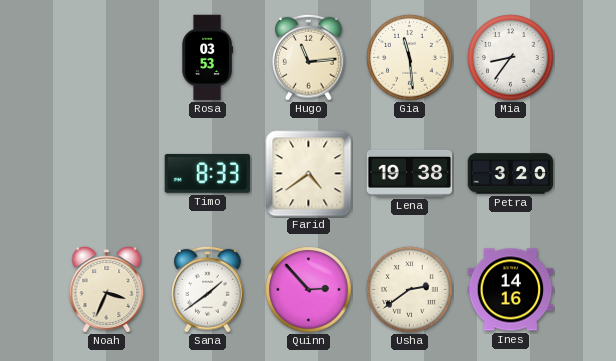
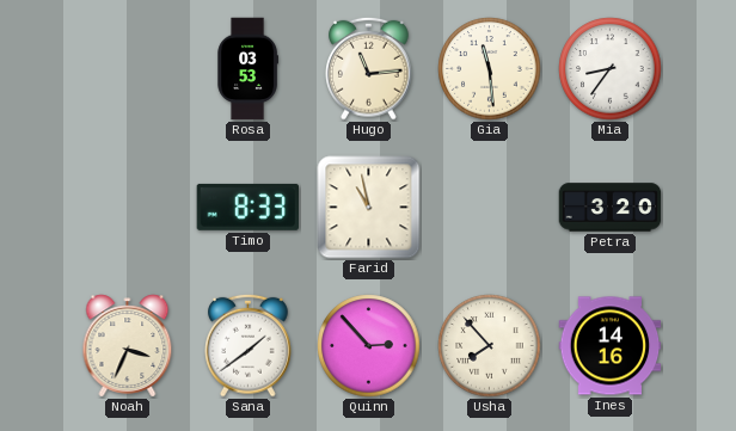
Farid: 4:39 -> 10:58
Lena: 19:38 -> none
Usha: 2:39 -> 7:53
